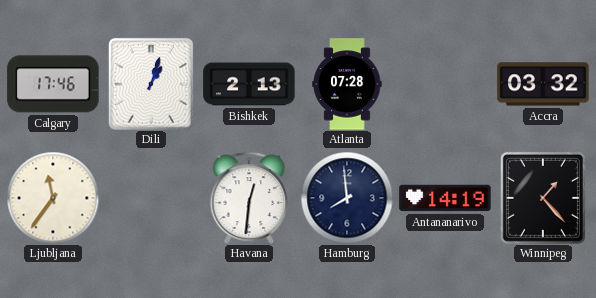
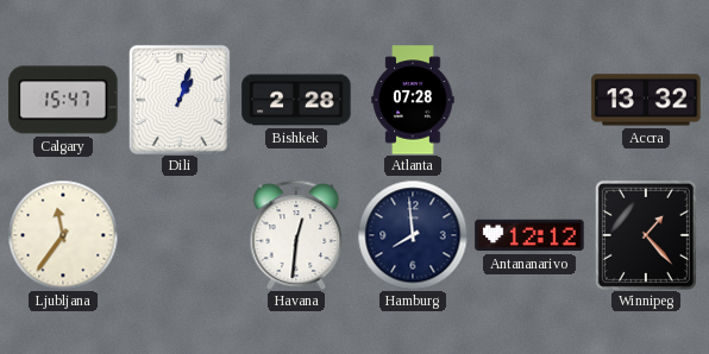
Calgary: 17:46 -> 15:47
Bishkek: 2:13 -> 2:28
Accra: 03:32 -> 13:32
Antananarivo: 14:19 -> 12:12
